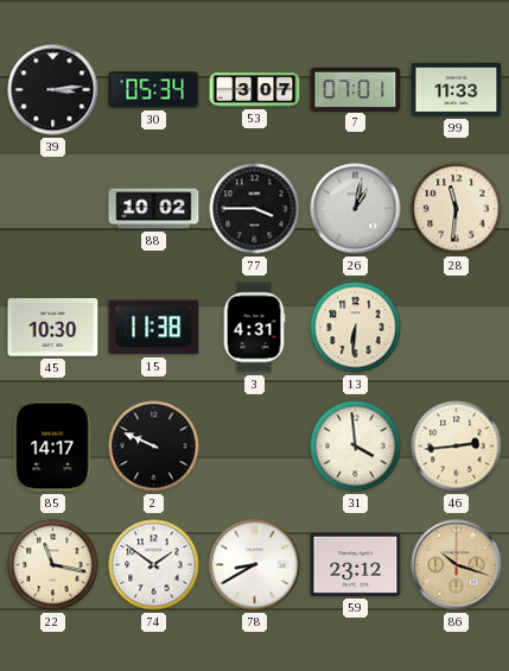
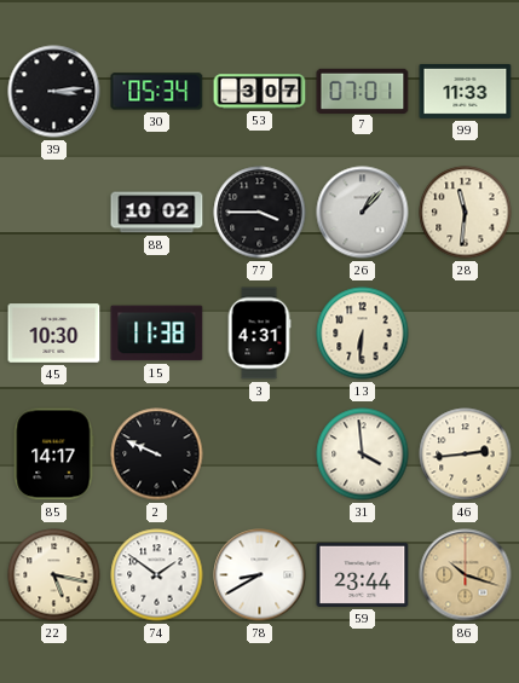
26: 1:02 -> 1:07
22: 11:17 -> 5:17
59: 23:12 -> 23:44
